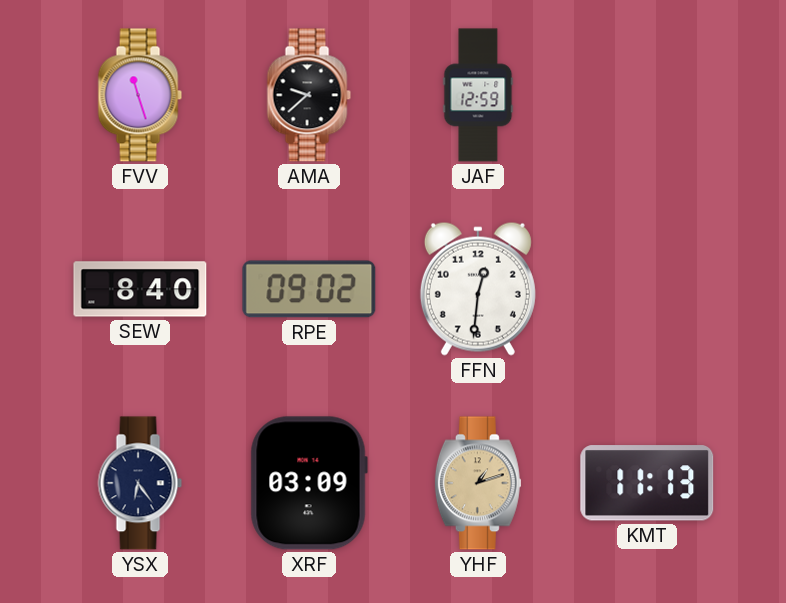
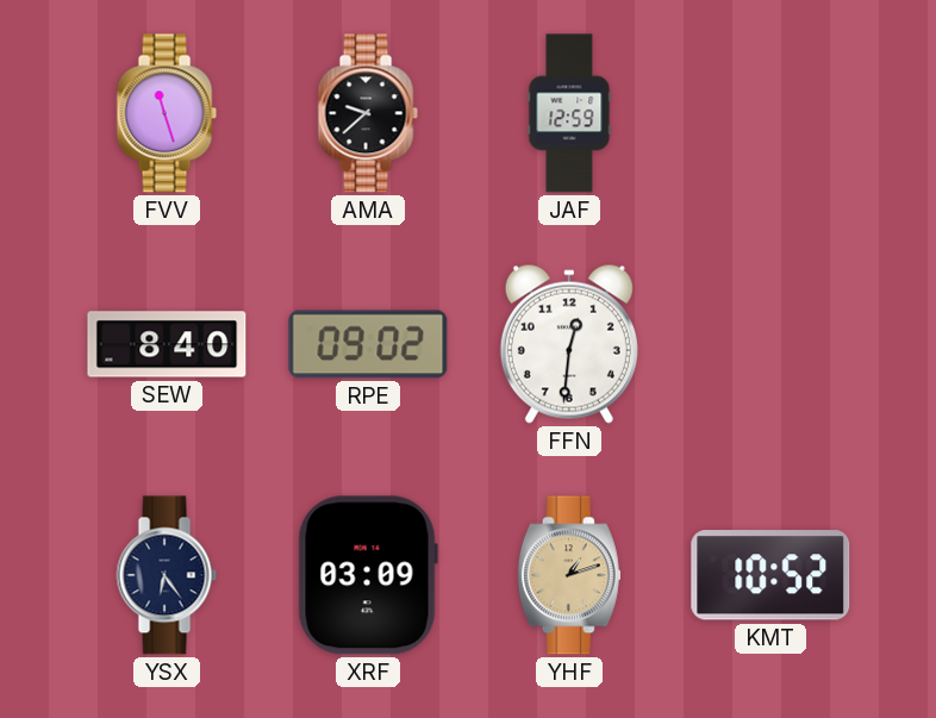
KMT: 11:13 -> 10:52
